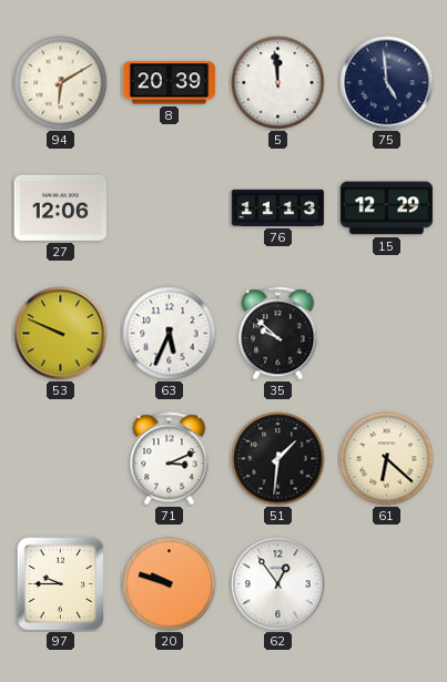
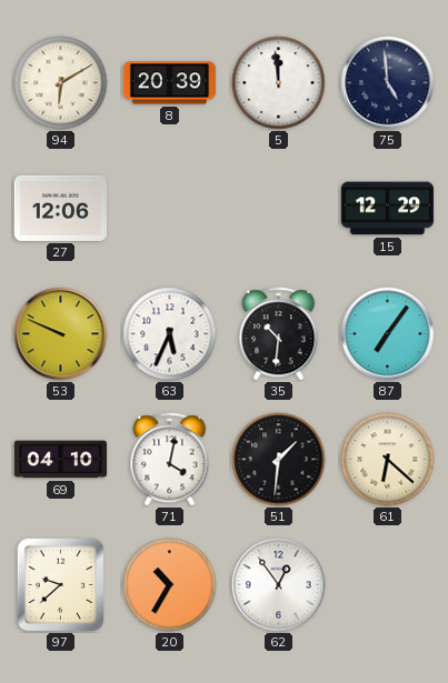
76: 11:13 -> none
35: 9:52 -> 10:31
87: none -> 7:06
69: none -> 04:10
71: 3:11 -> 4:02
97: 9:45 -> 9:38
20: 9:48 -> 10:35
